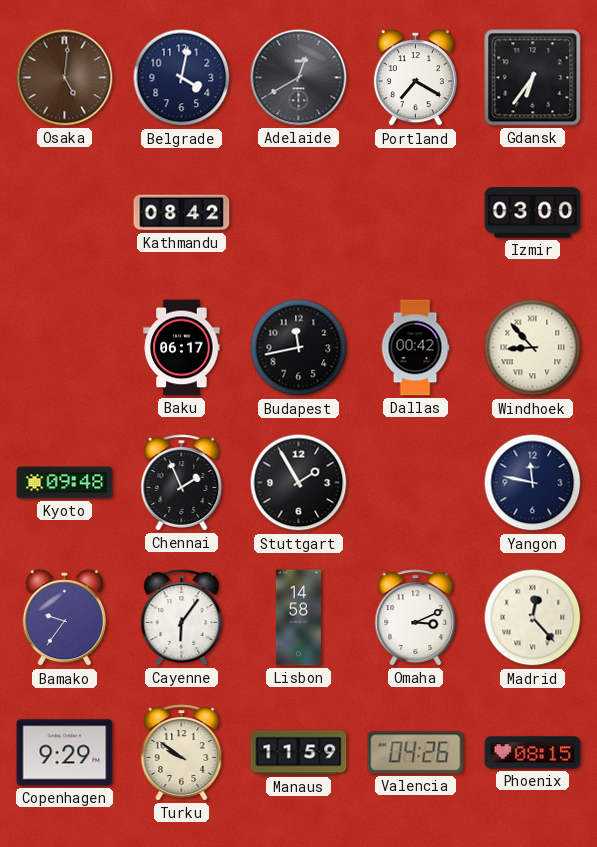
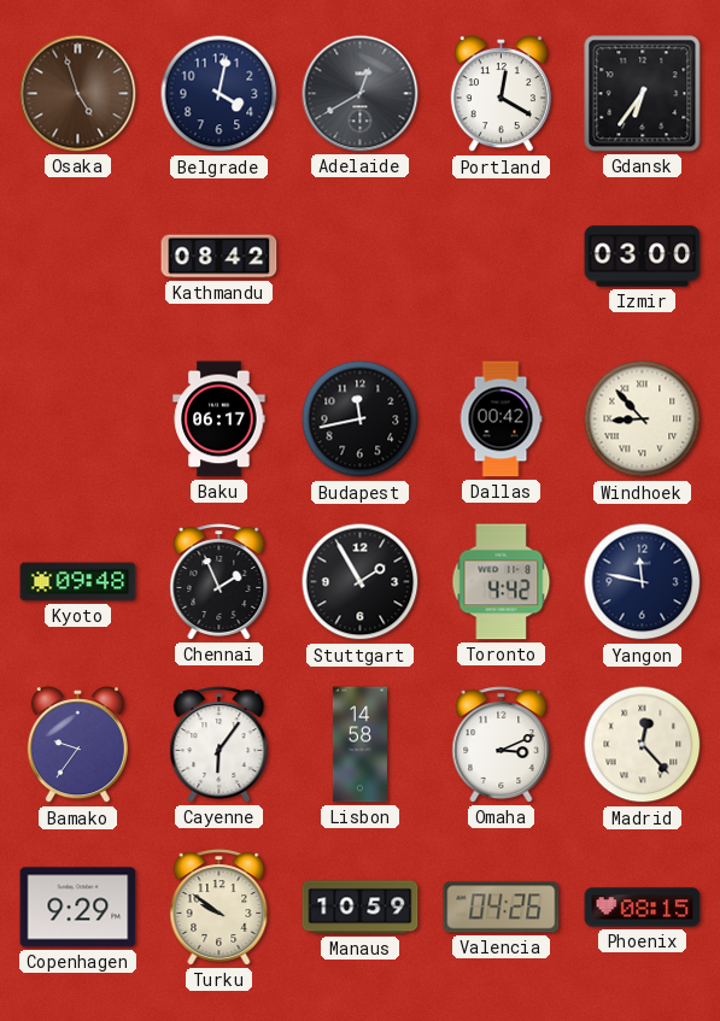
Osaka: 5:01 -> 4:57
Portland: 7:20 -> 12:20
Toronto: none -> 4:42
Manaus: 11:59 -> 10:59
